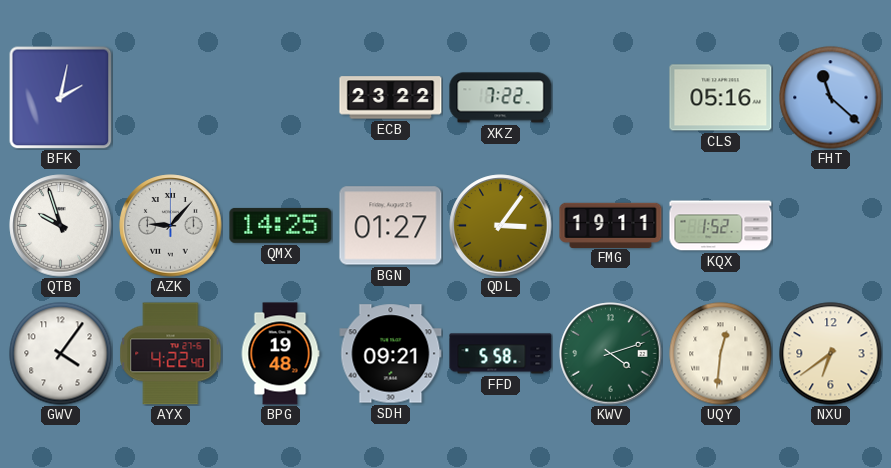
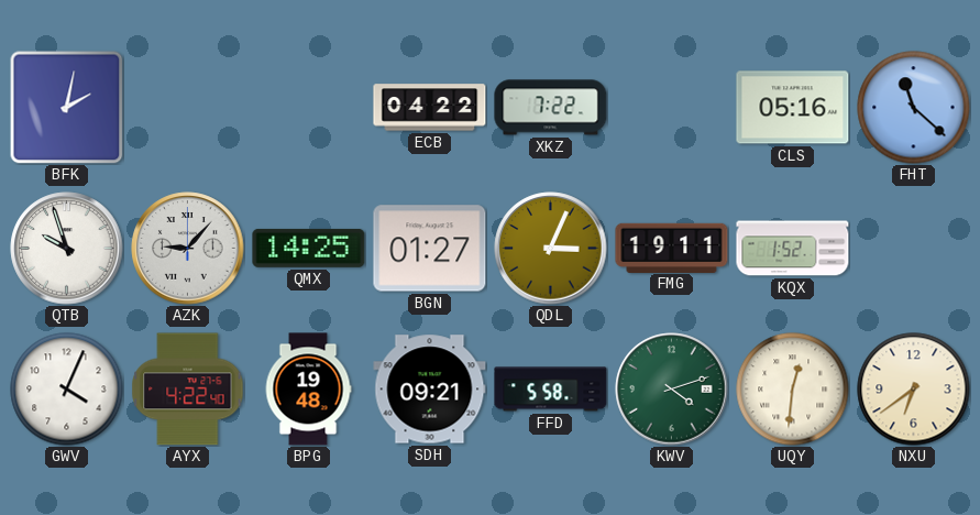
ECB: 23:22 -> 04:22
QDL: 3:06 -> 3:04
GWV: 4:06 -> 4:04
